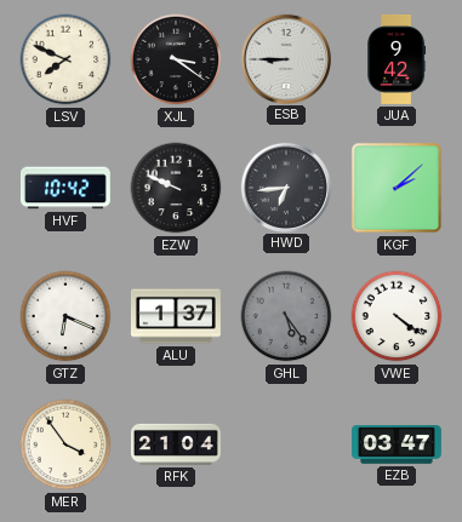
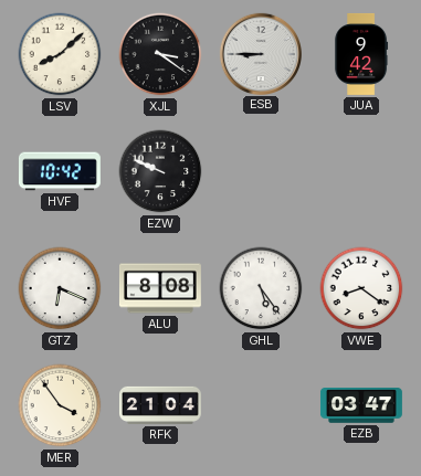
LSV: 7:49 -> 8:08
HWD: 6:44 -> none
KGF: 2:08 -> none
ALU: 1:37 -> 8:08
GHL dial: grey -> white
VWE: 4:21 -> 8:21
